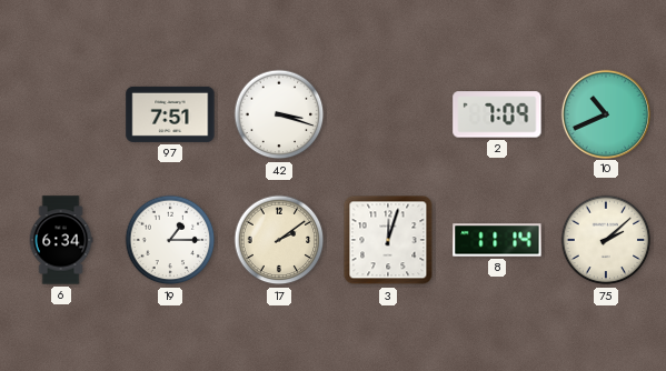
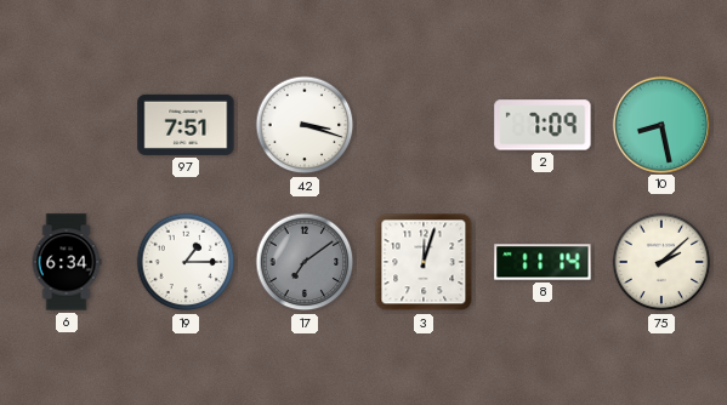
10: 10:41 -> 8:28
17: 2:09 -> 7:09
17 dial: cream -> grey
